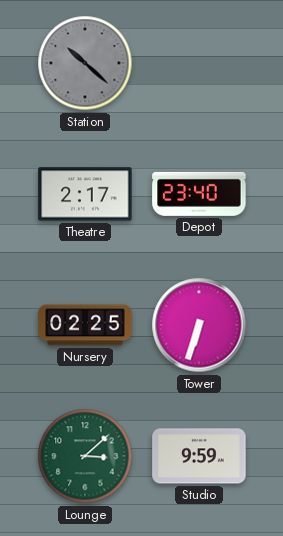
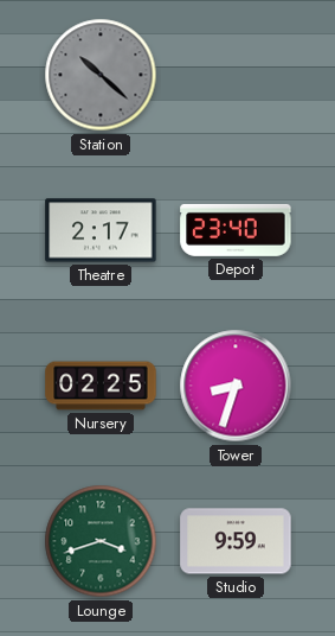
Tower: 6:33 -> 8:33
Lounge: 3:08 -> 3:42
